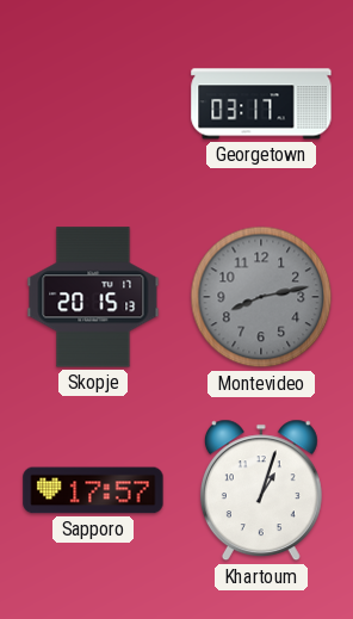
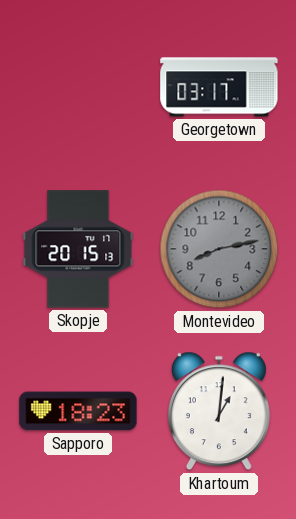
Sapporo: 17:57 -> 18:23
Khartoum: 1:03 -> 1:01
